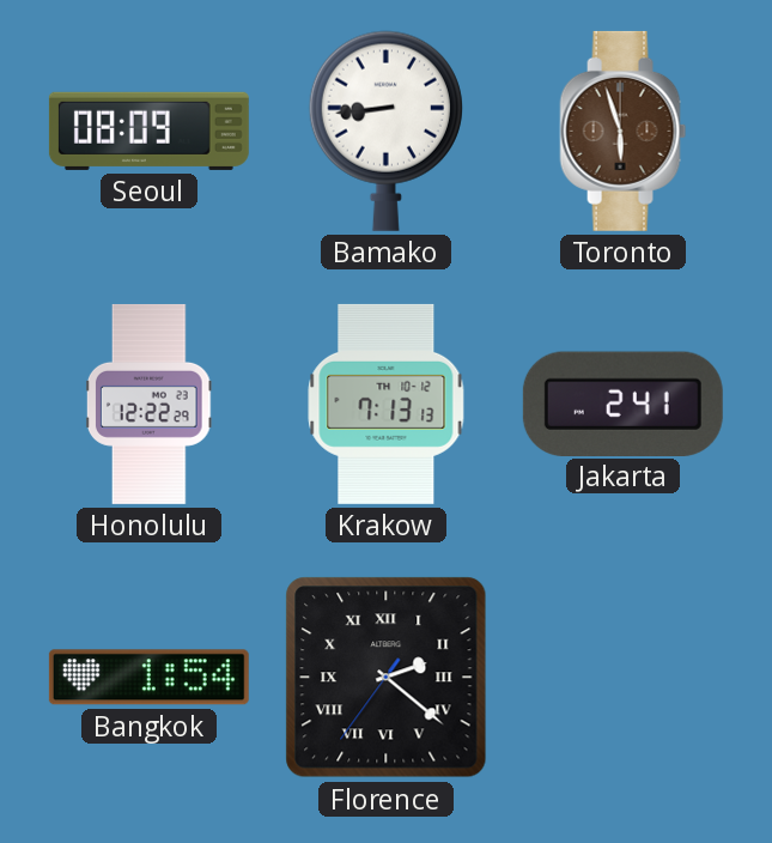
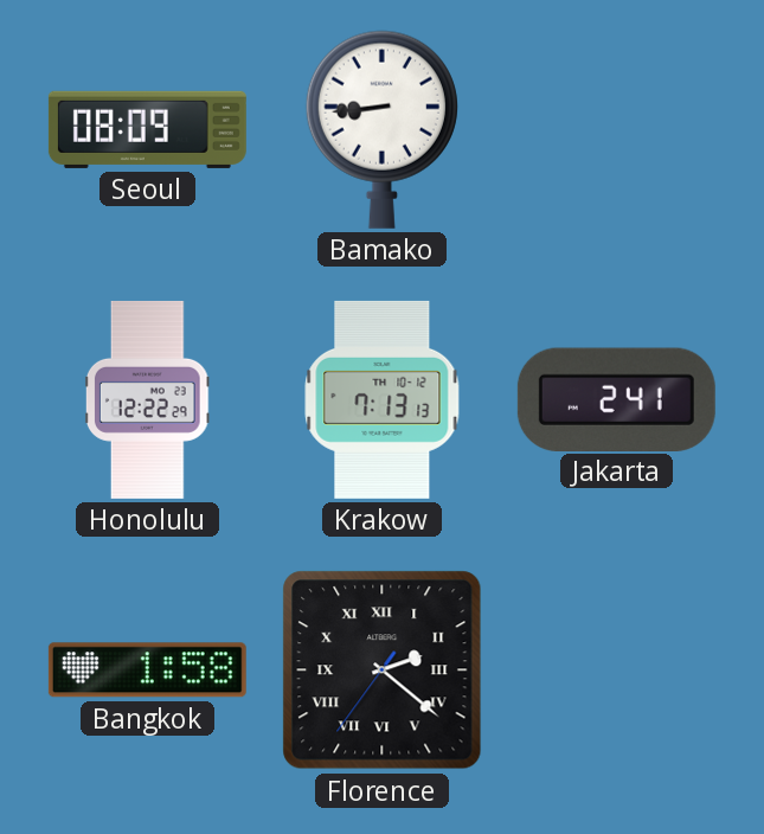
Toronto: 5:57 -> none
Bangkok: 1:54 -> 1:58
